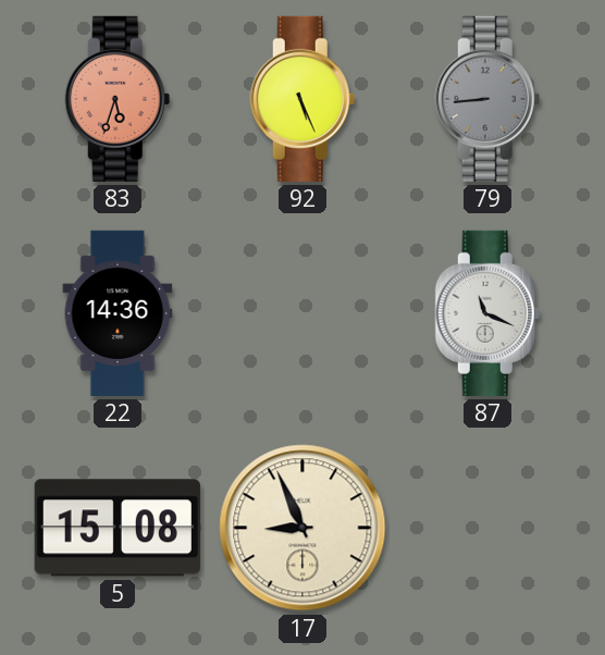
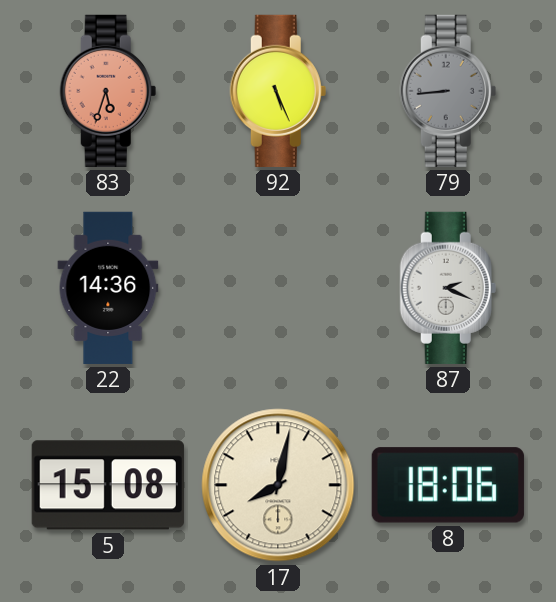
87: 11:19 -> 2:19
17: 8:56 -> 8:02
8: none -> 18:06
